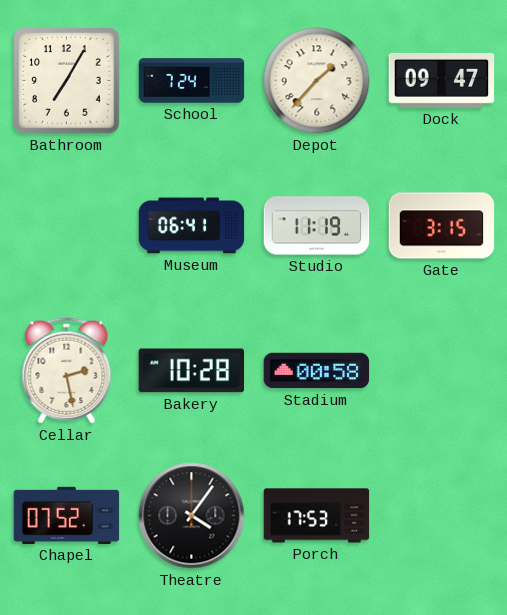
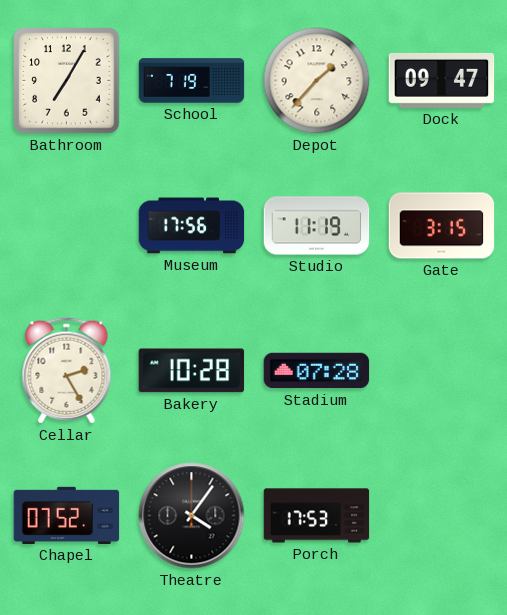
School: 7:24 -> 7:19
Museum: 06:41 -> 17:56
Cellar: 2:28 -> 2:25
Stadium: 00:58 -> 07:28
